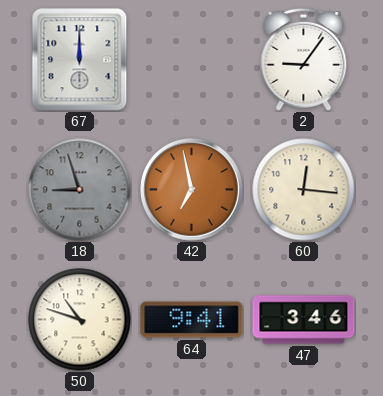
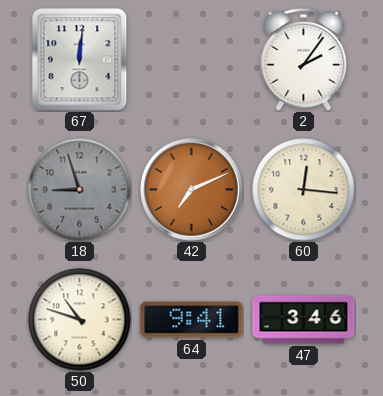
67: 12:00 -> 12:01
2: 9:06 -> 2:06
42: 6:58 -> 7:11
